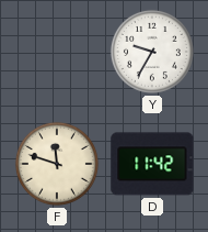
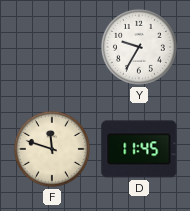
D: 11:42 -> 11:45
